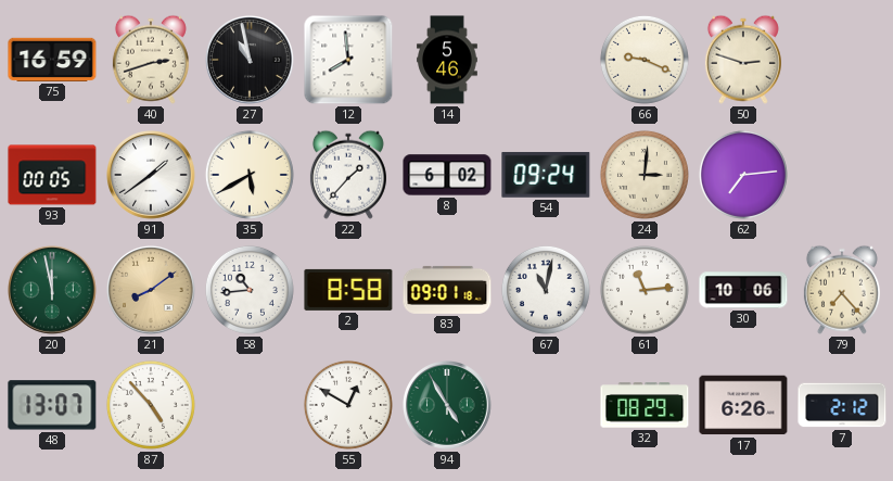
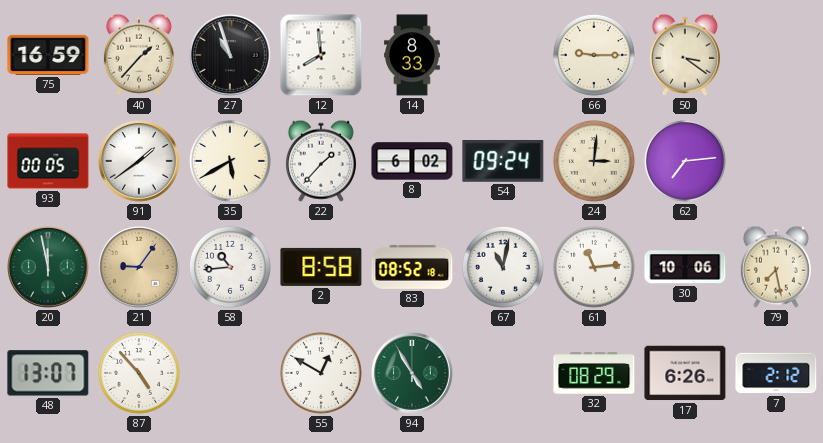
40: 2:42 -> 1:37
27: 10:58 -> 10:57
14: 5:46 -> 8:33
66: 9:19 -> 9:15
50: 2:48 -> 3:21
21: 8:09 -> 9:06
83: 09:01 -> 08:52
79: 7:23 -> 7:28
